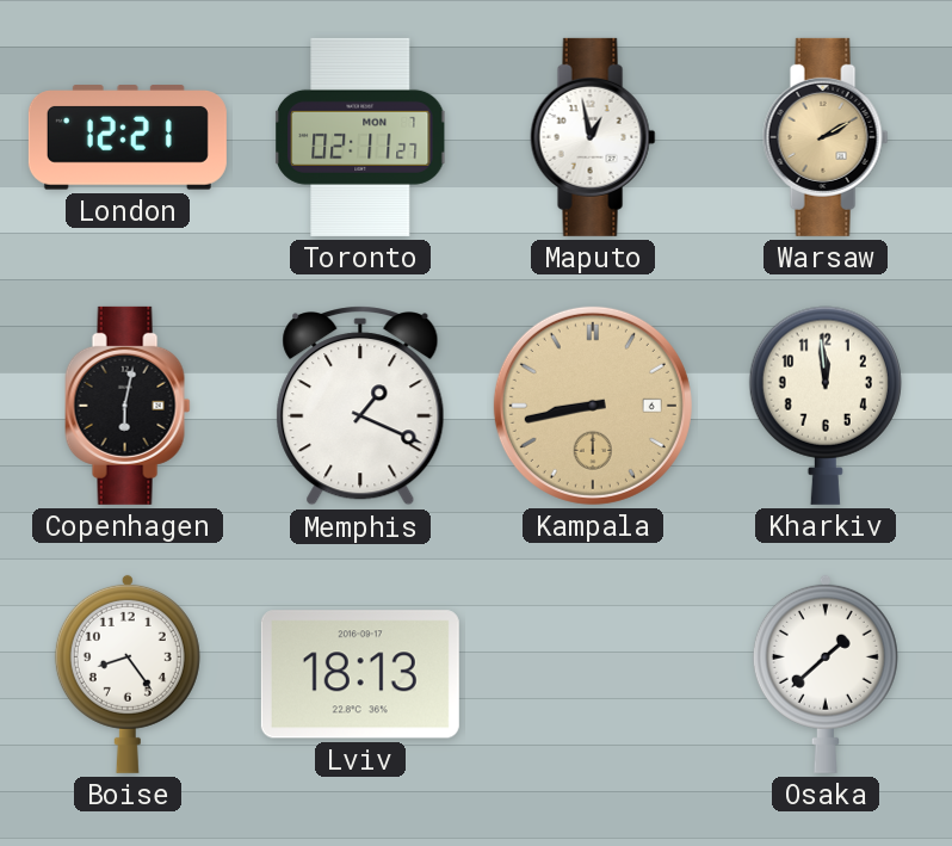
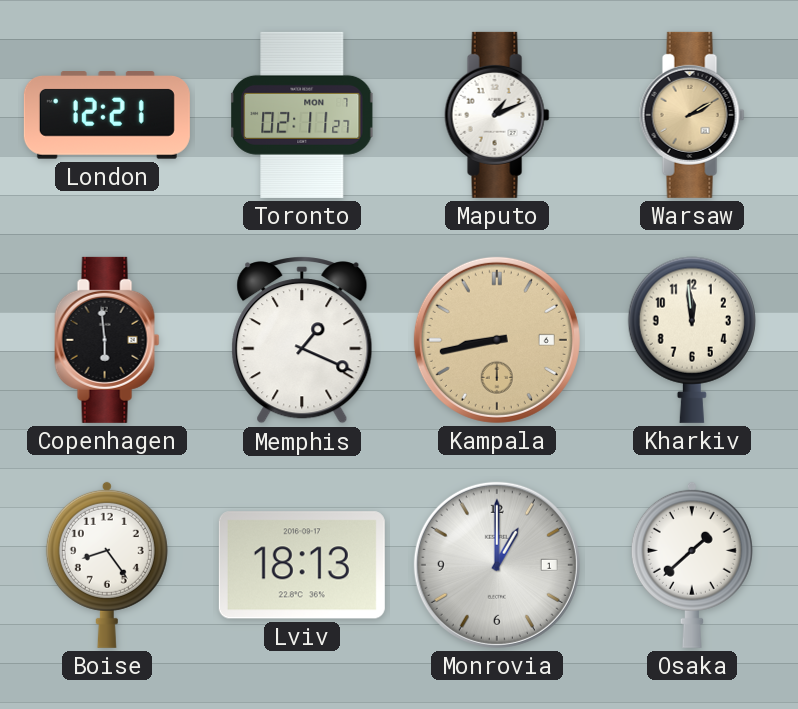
Maputo: 12:58 -> 1:11
Copenhagen: 6:02 -> 5:59
Monrovia: none -> 1:00
